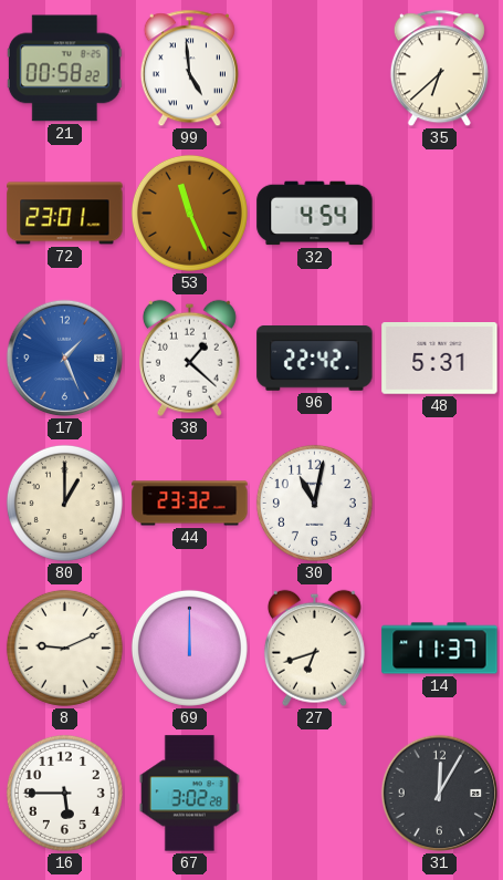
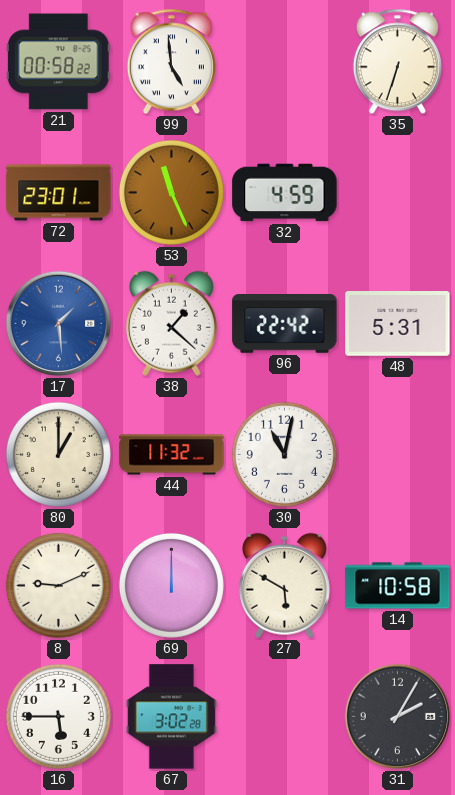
35: 6:38 -> 6:33
32: 4:54 -> 4:59
17: 1:26 -> 1:29
44: 23:32 -> 11:32
27: 6:42 -> 5:50
14: 11:37 -> 10:58
31: 12:05 -> 2:05
